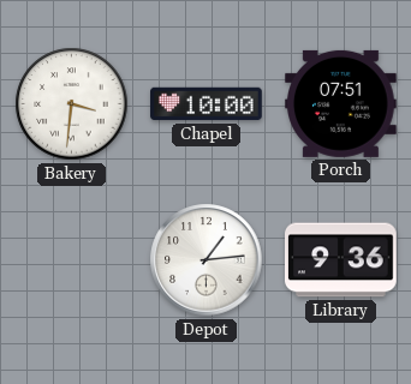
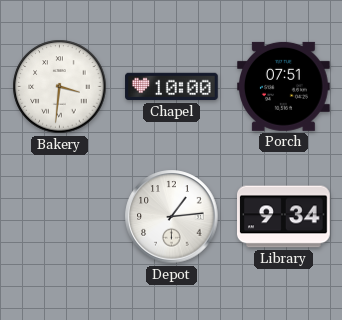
Library: 9:36 -> 9:34
